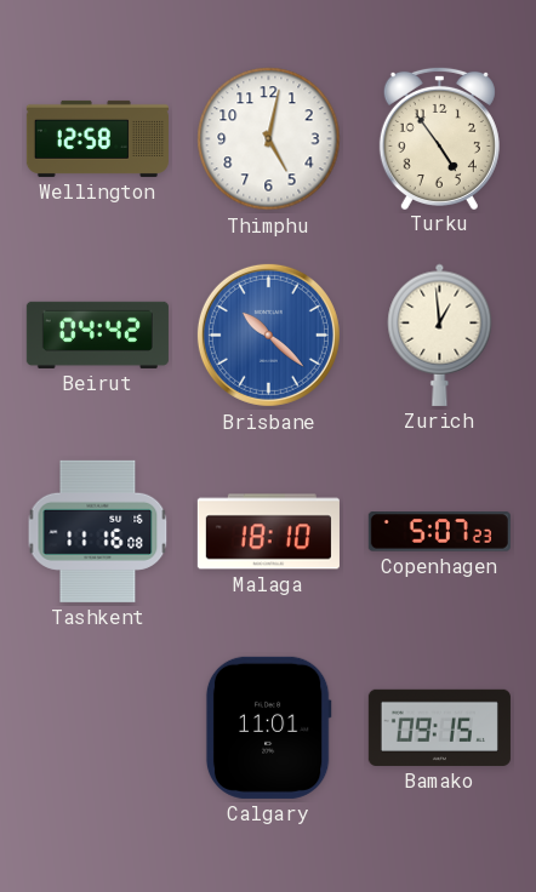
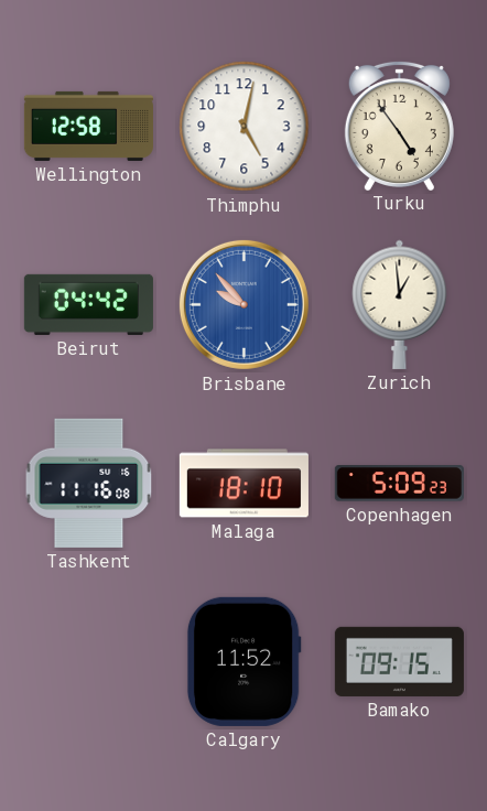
Brisbane: 10:22 -> 9:53
Copenhagen: 5:07 -> 5:09
Calgary: 11:01 -> 11:52
